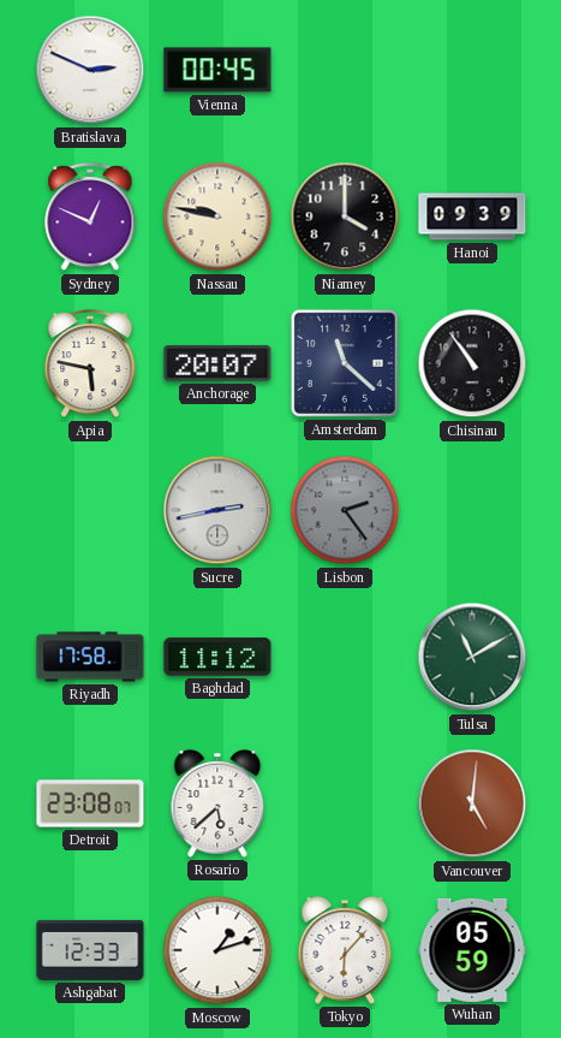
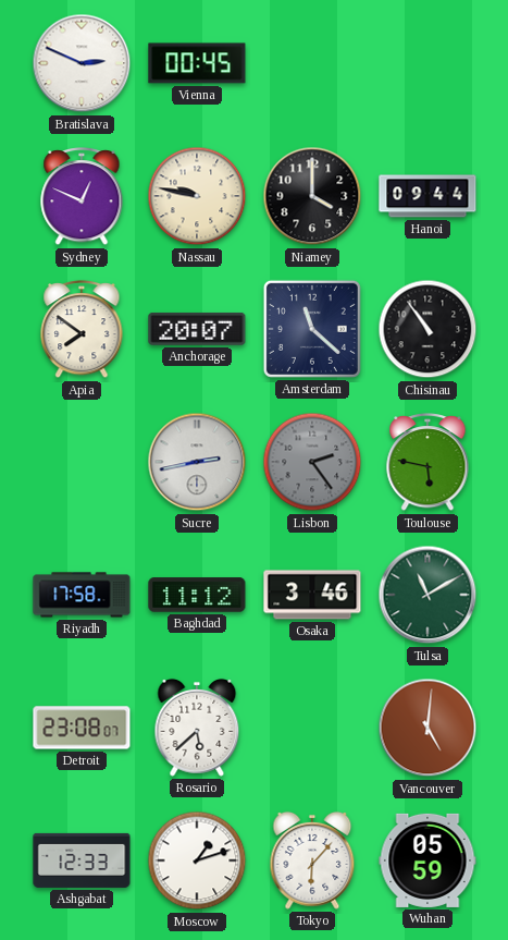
Hanoi: 09:39 -> 09:44
Apia: 5:47 -> 7:51
Toulouse: none -> 5:47
Osaka: none -> 3:46
